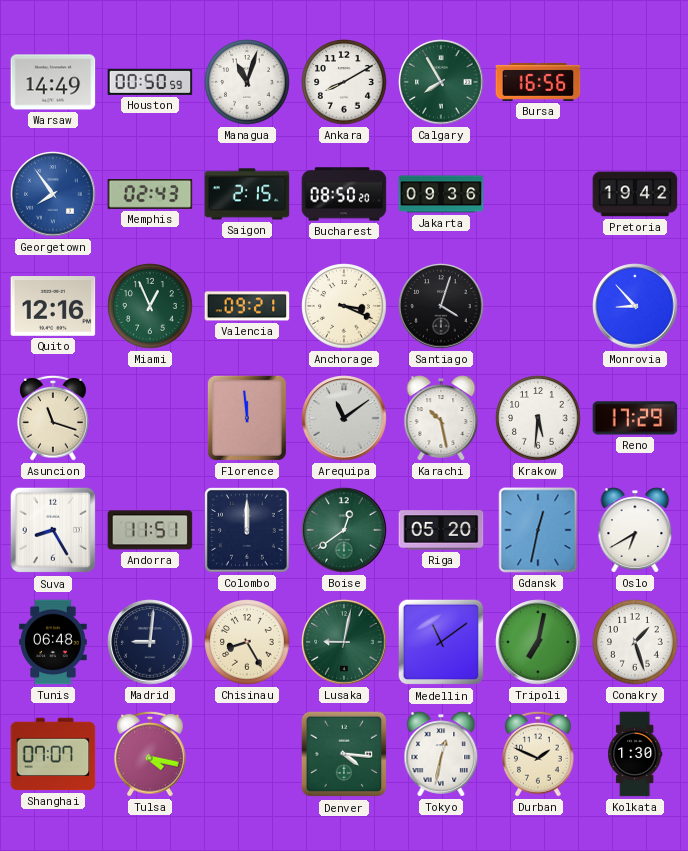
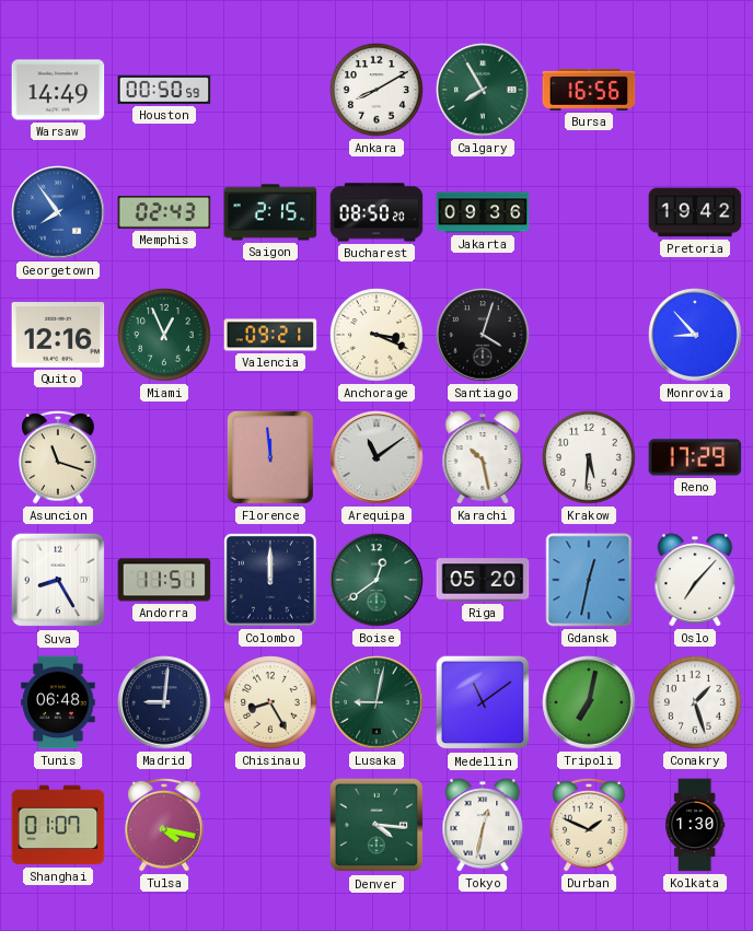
Managua: 11:03 -> none
Oslo: 6:40 -> 7:07
Shanghai: 07:07 -> 01:07
